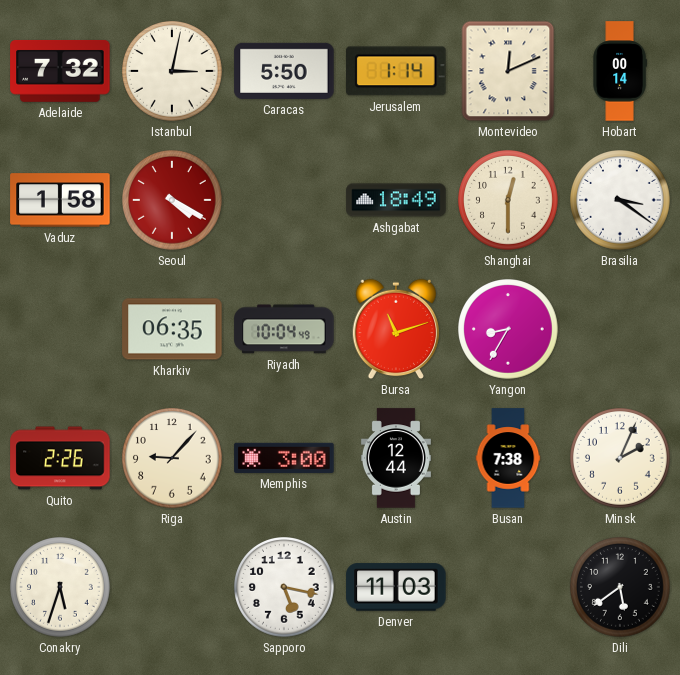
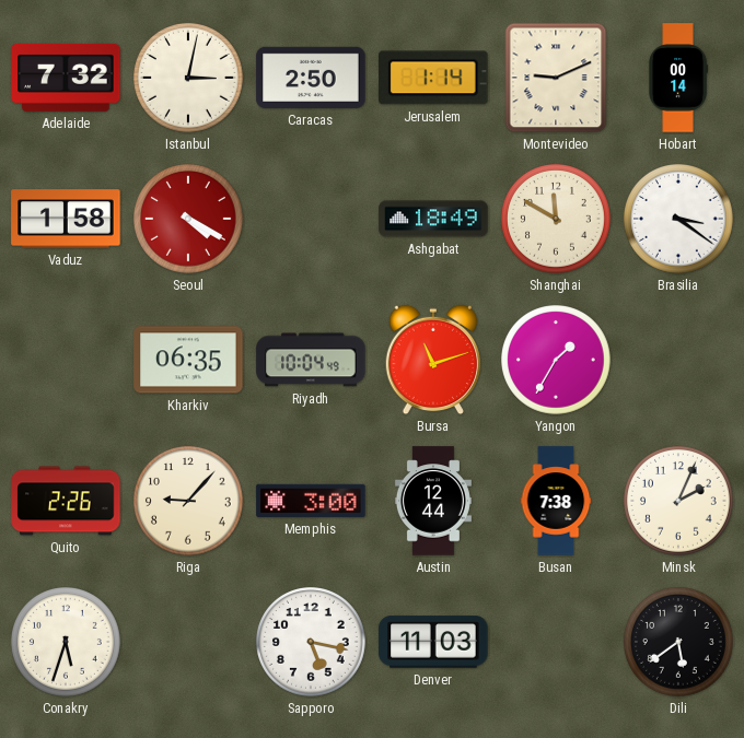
Caracas: 5:50 -> 2:50
Montevideo: 12:11 -> 9:11
Shanghai: 12:30 -> 11:50
Yangon: 8:35 -> 1:35
